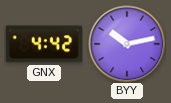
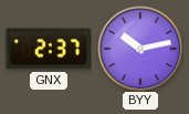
GNX: 4:42 -> 2:37
